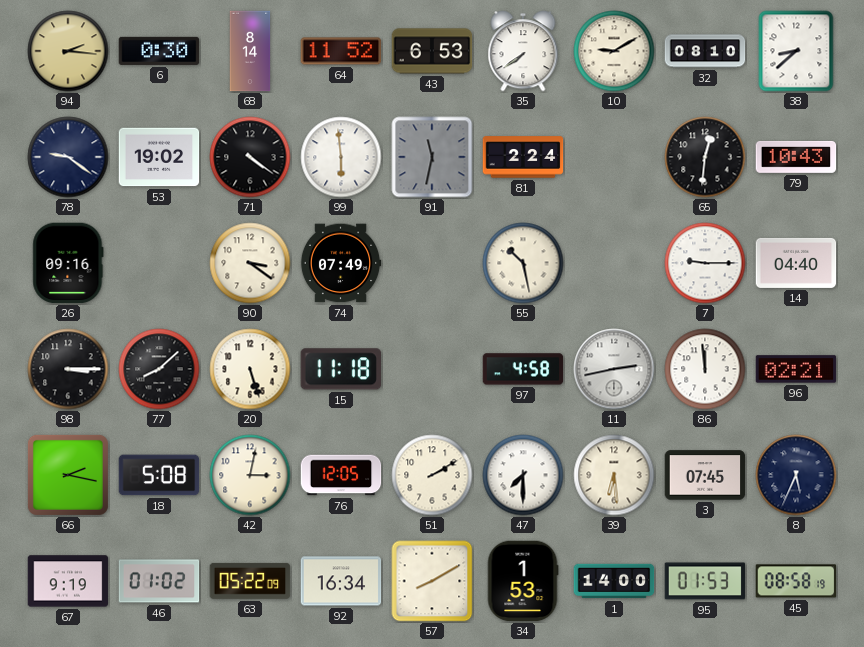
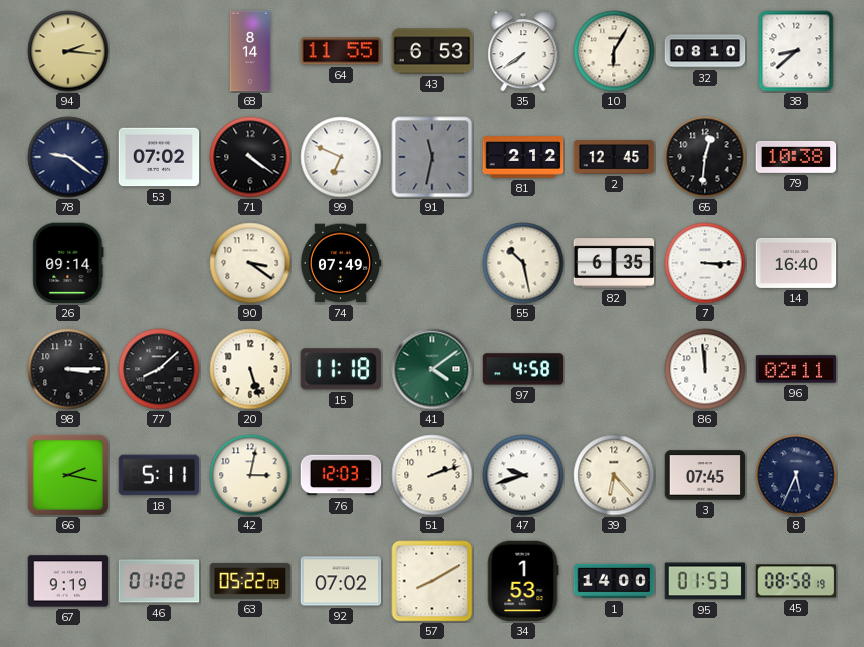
6: 0:30 -> none
64: 11:52 -> 11:55
10: 9:10 -> 6:05
53: 19:02 -> 07:02
99: 5:59 -> 6:49
81: 2:24 -> 2:12
2: none -> 12:45
79: 10:43 -> 10:38
26: 09:16 -> 09:14
82: none -> 6:35
7: 9:15 -> 3:15
14: 04:40 -> 16:40
41: none -> 4:09
11: 2:43 -> none
96: 02:21 -> 02:11
18: 5:08 -> 5:11
76: 12:05 -> 12:03
51: 2:10 -> 2:12
47: 7:30 -> 9:42
39: 6:29 -> 6:23
92: 16:34 -> 07:02
